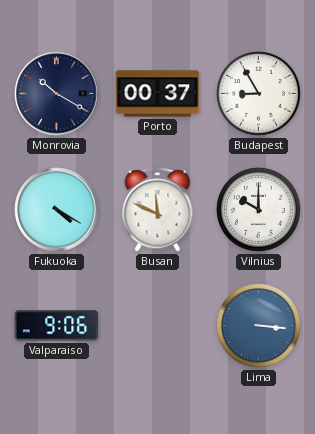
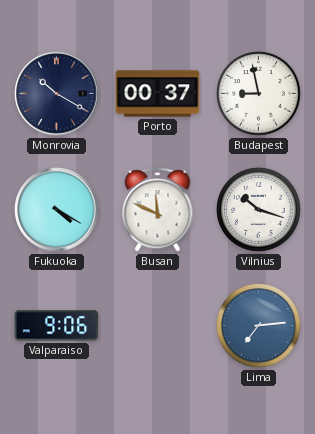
Budapest: 8:55 -> 8:58
Vilnius: 10:00 -> 10:18
Lima: 3:16 -> 7:14
